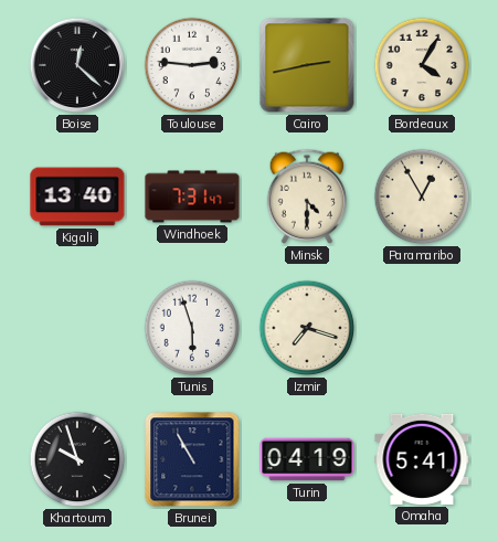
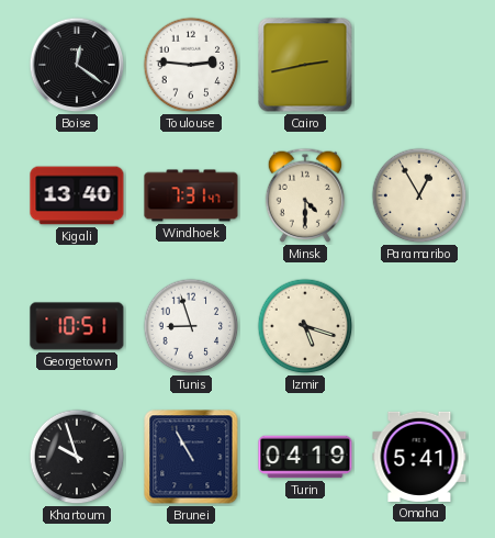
Boise: 12:22 -> 12:21
Bordeaux: 4:05 -> none
Georgetown: none -> 10:51
Tunis: 5:57 -> 8:57
Izmir: 7:18 -> 5:18
